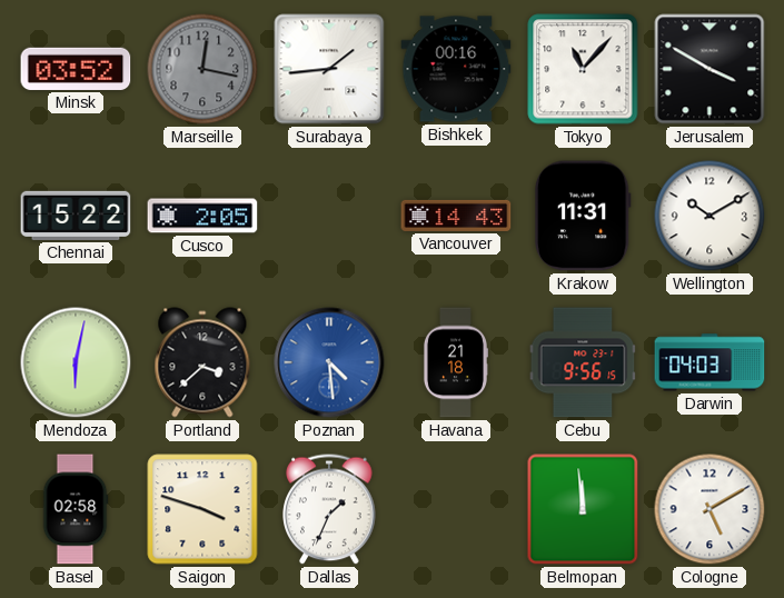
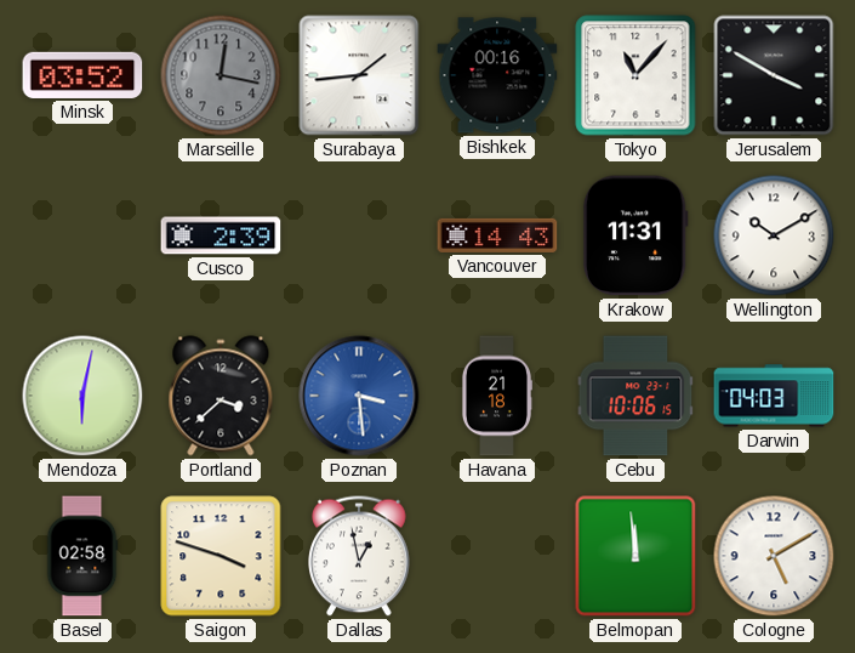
Chennai: 15:22 -> none
Cusco: 2:05 -> 2:39
Poznan: 4:29 -> 3:29
Cebu: 9:56 -> 10:06
Dallas: 1:34 -> 12:58
